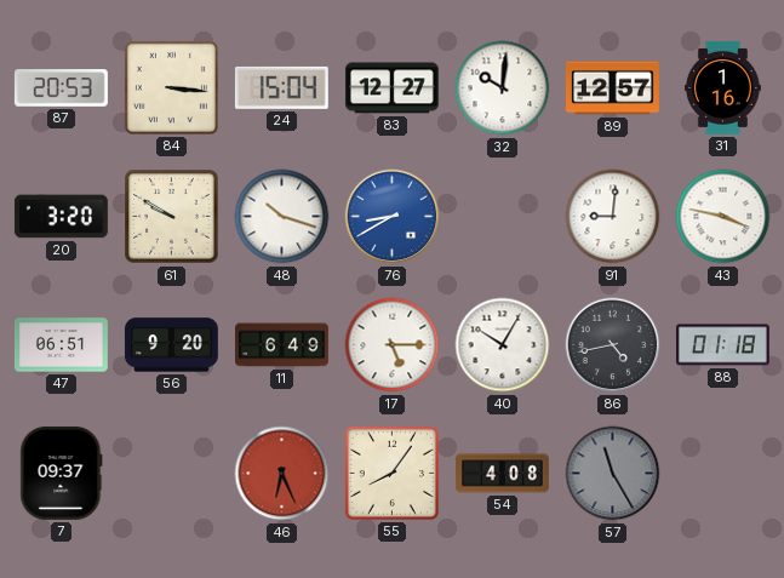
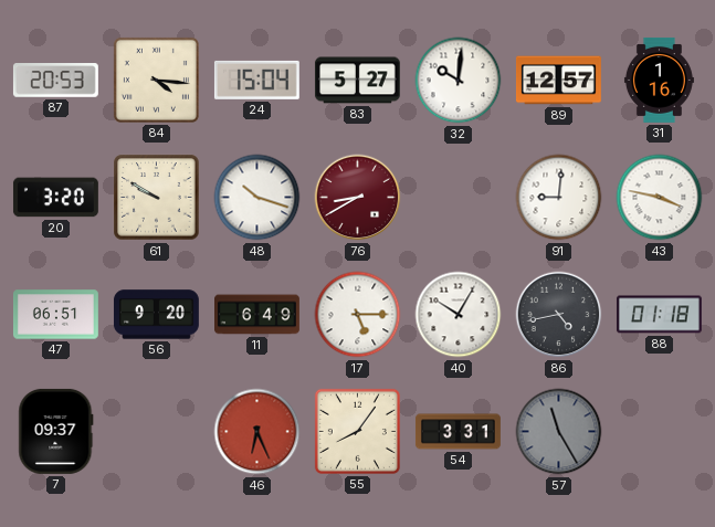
84: 3:16 -> 4:16
83: 12:27 -> 5:27
76 dial: blue -> burgundy
54: 4:08 -> 3:31
